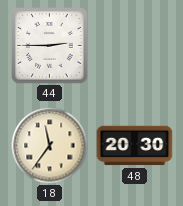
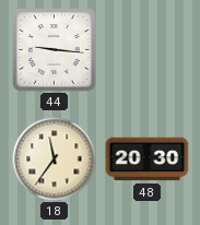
44: 2:45 -> 9:16
